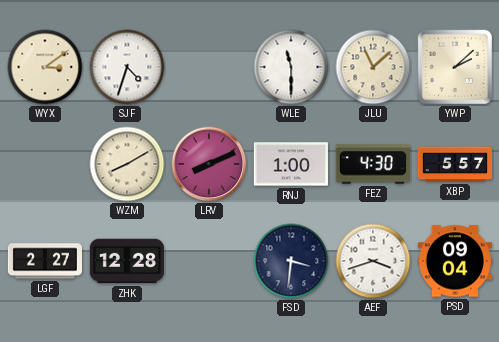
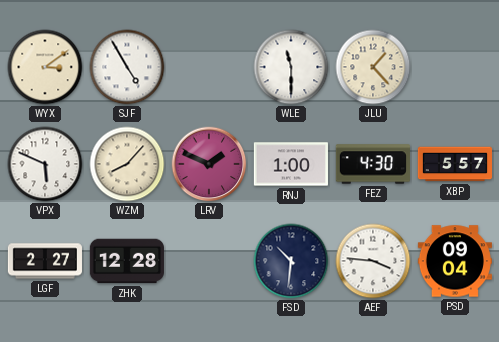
SJF: 4:33 -> 4:55
JLU: 11:08 -> 1:23
YWP: 2:08 -> none
VPX: none -> 5:49
WZM: 8:10 -> 8:07
LRV: 8:11 -> 1:49
FSD: 3:31 -> 10:31
AEF: 3:42 -> 3:46
